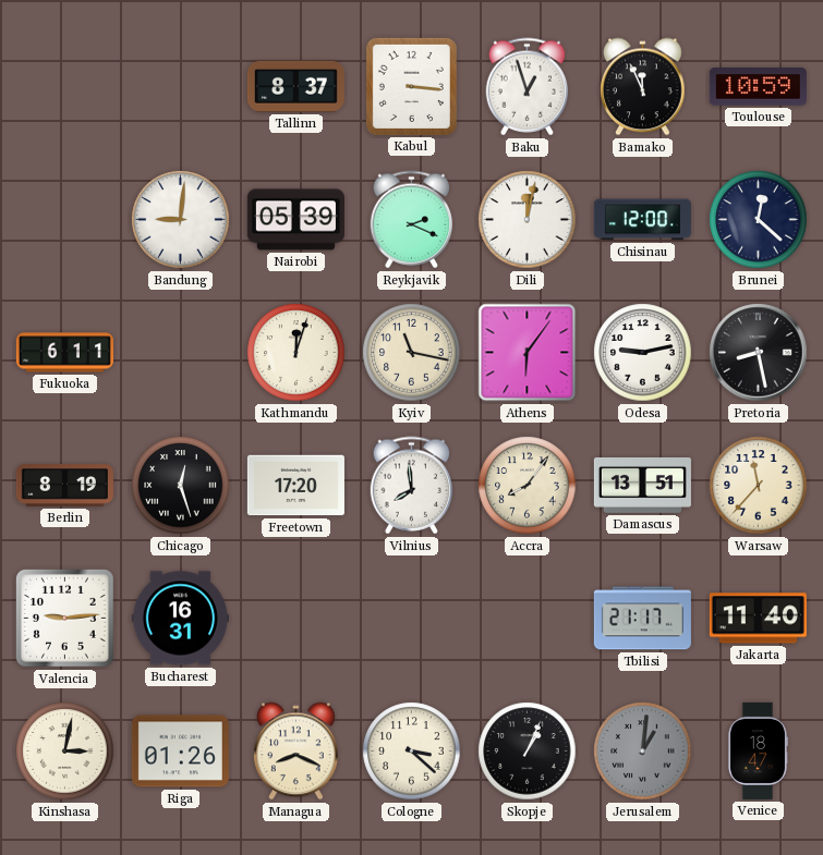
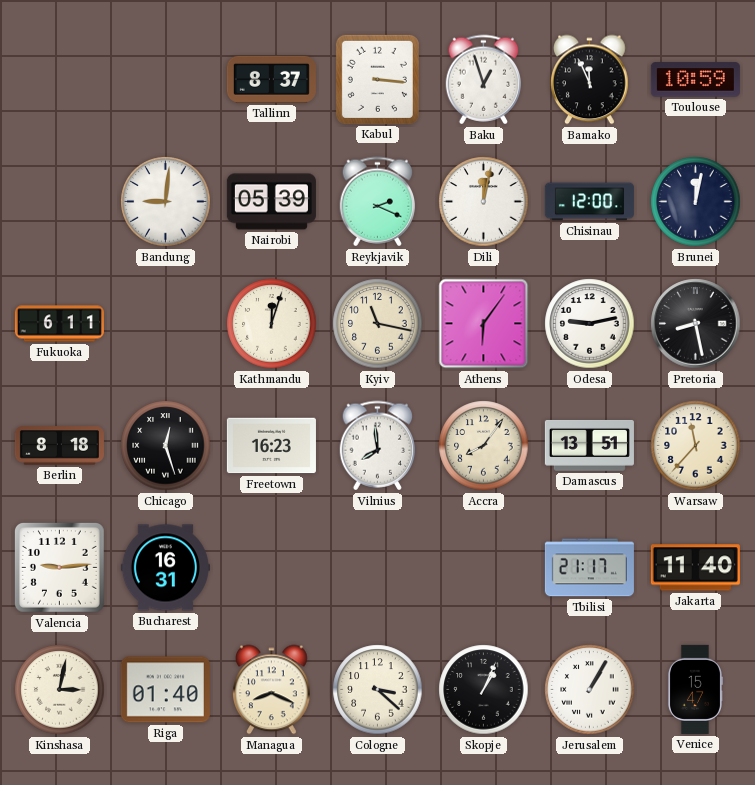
Brunei: 12:22 -> 12:02
Berlin: 8:19 -> 8:18
Freetown: 17:20 -> 16:23
Riga: 01:26 -> 01:40
Jerusalem: 1:01 -> 1:05
Jerusalem dial: grey -> white
Venice: 18:47 -> 15:47
